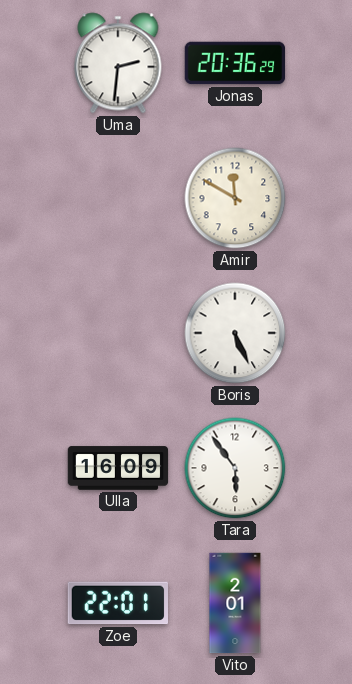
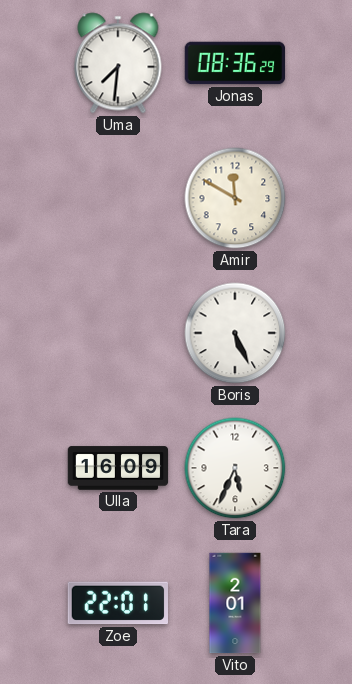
Uma: 2:31 -> 7:31
Jonas: 20:36 -> 08:36
Tara: 5:54 -> 5:34
